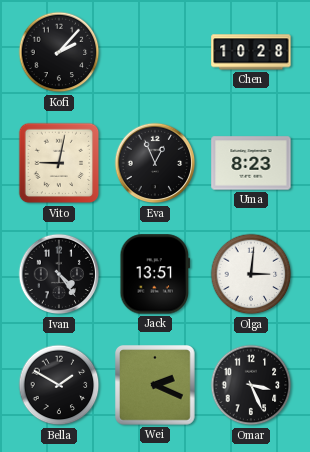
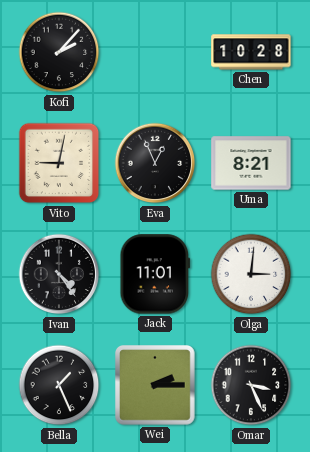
Uma: 8:23 -> 8:21
Jack: 13:51 -> 11:01
Bella: 1:50 -> 1:26
Wei: 2:19 -> 2:15
